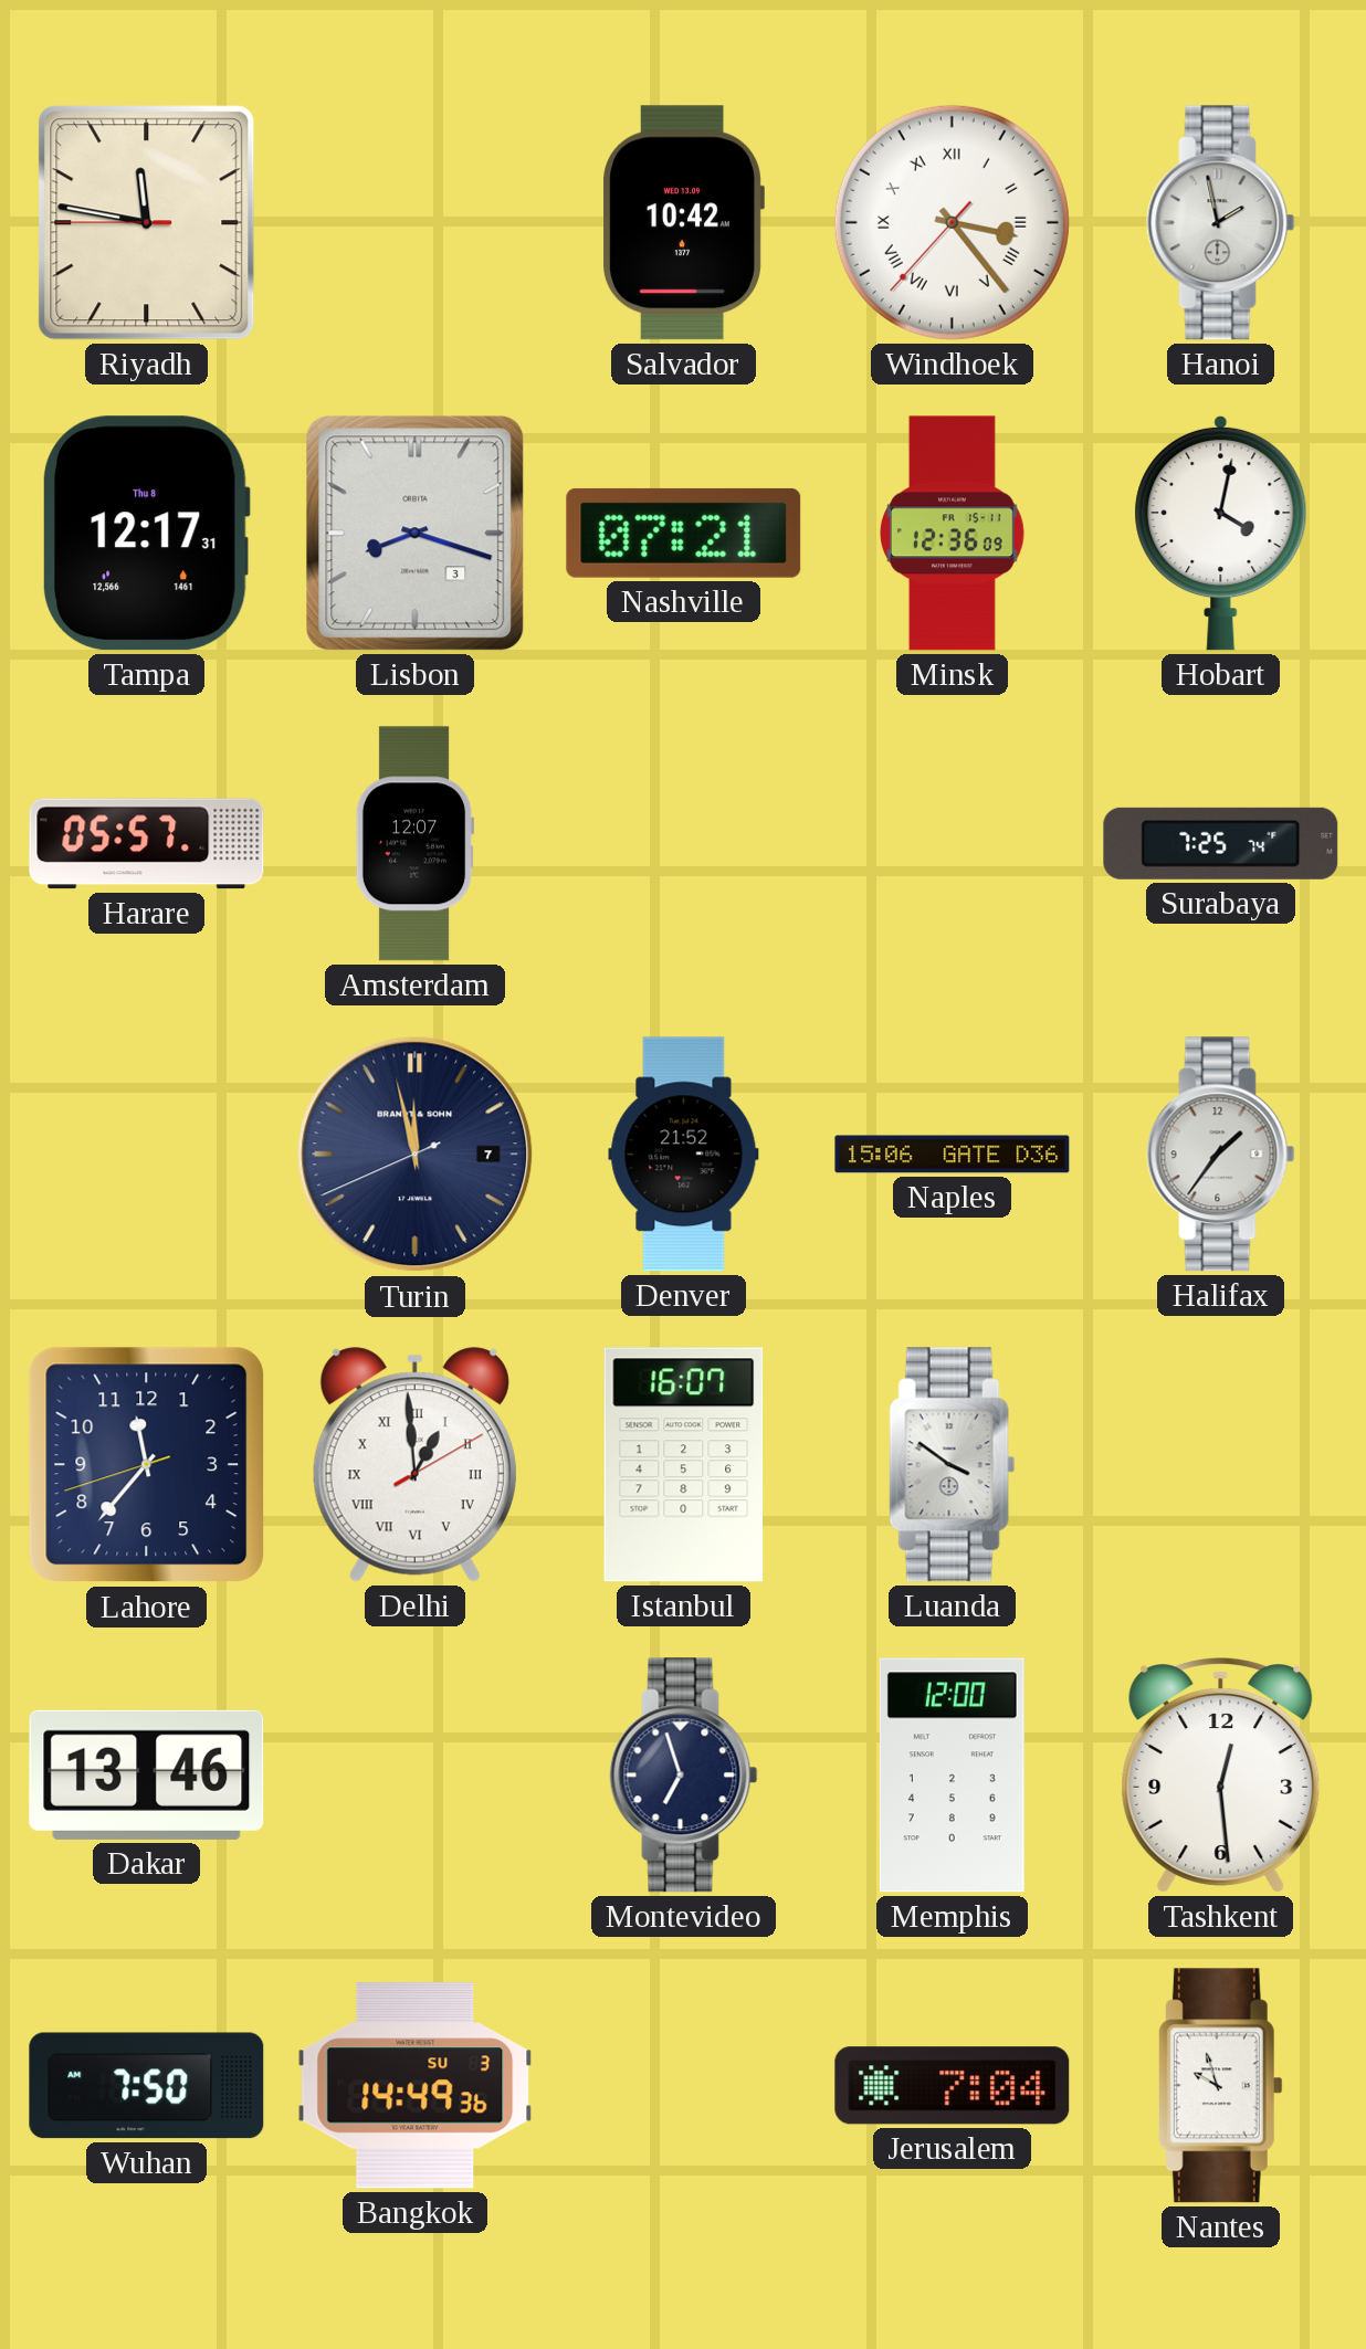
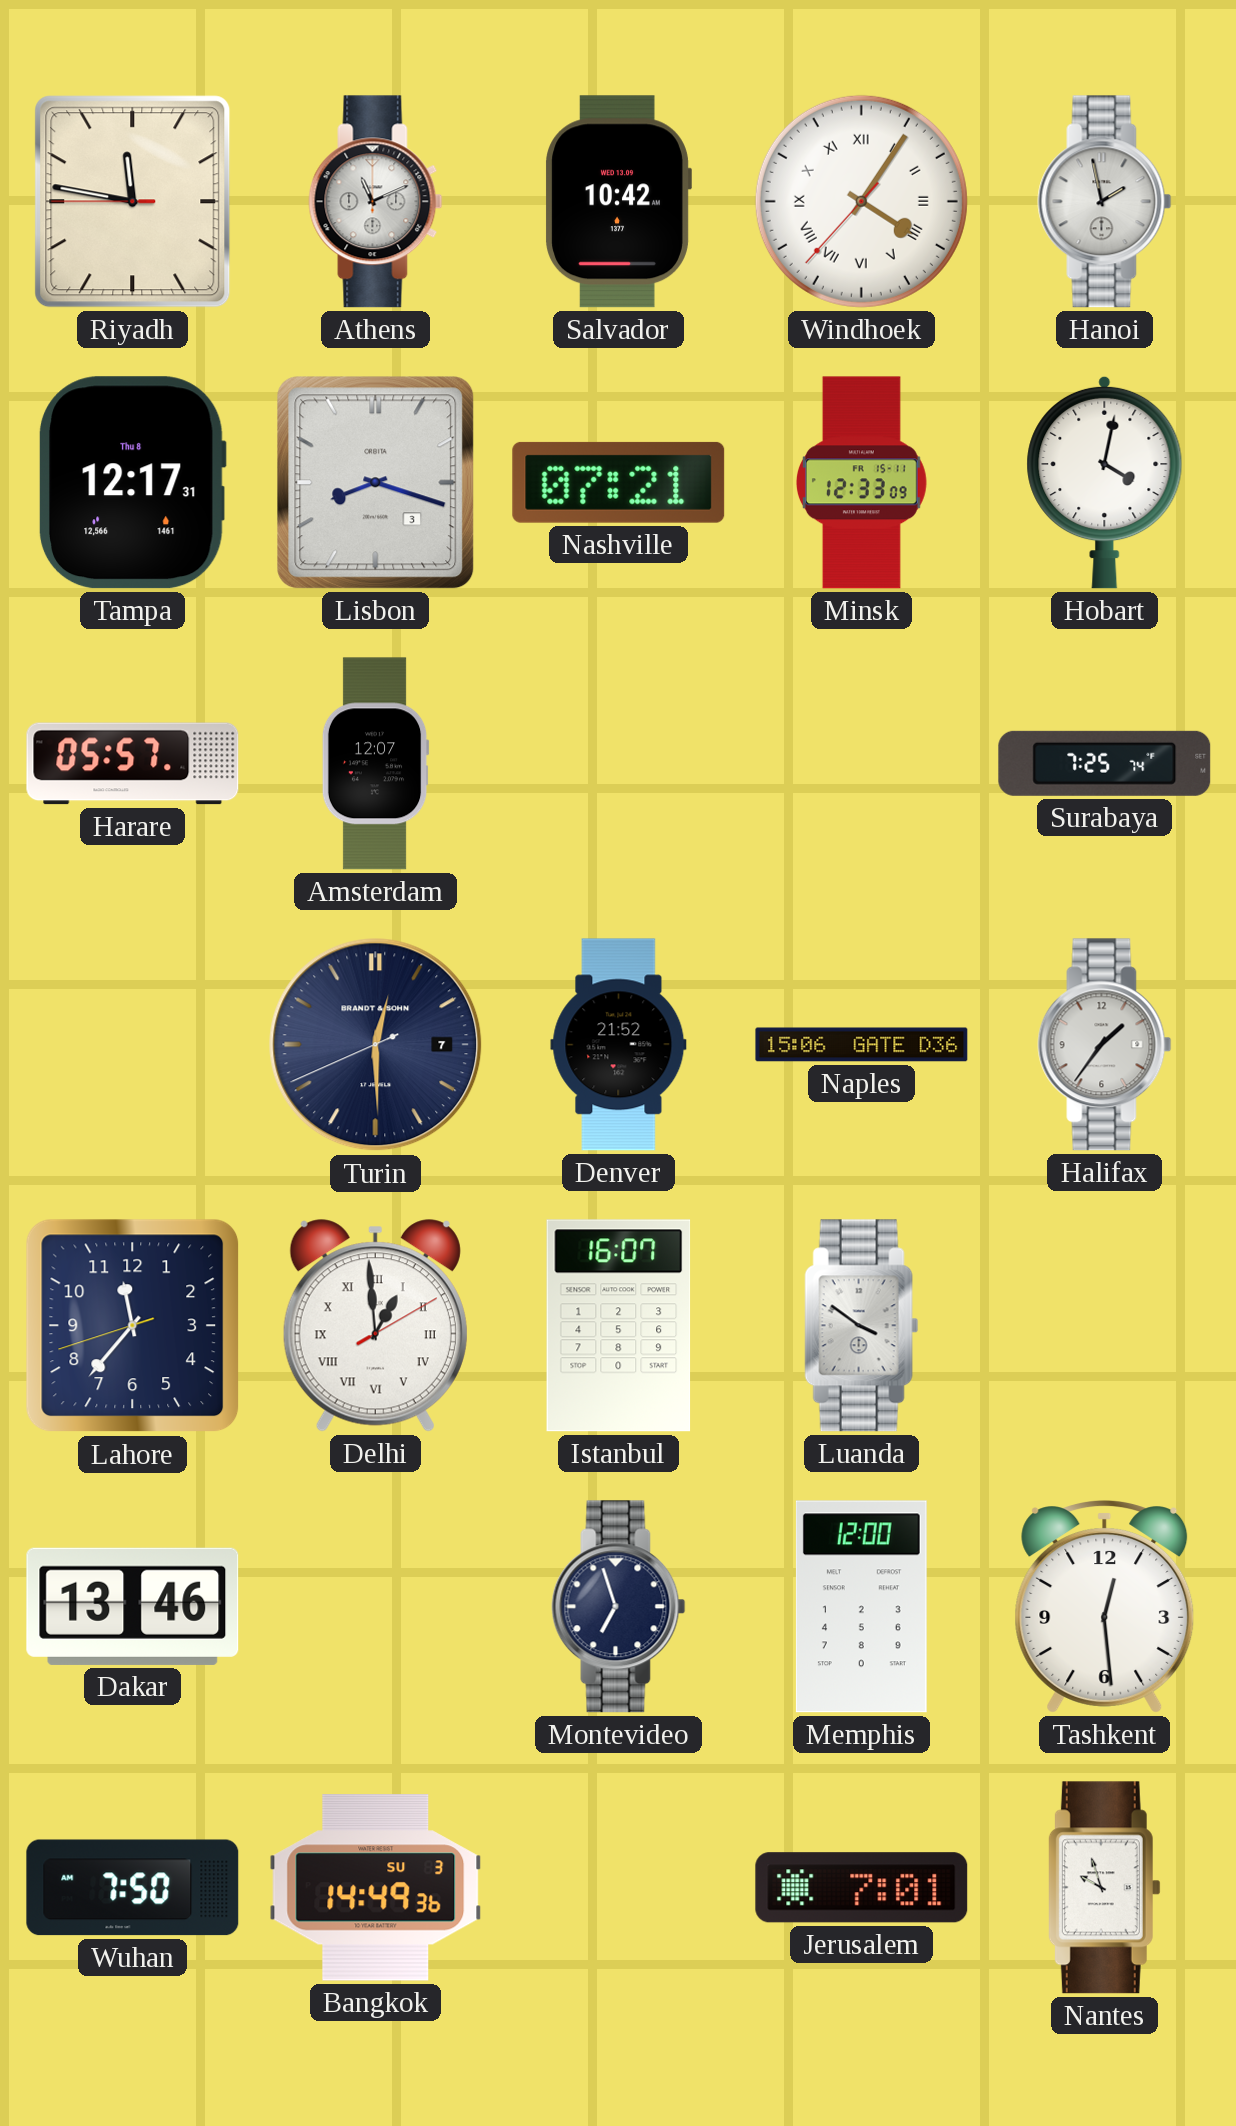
Athens: none -> 11:11
Windhoek: 3:23 -> 4:05
Minsk: 12:36 -> 12:33
Turin: 11:57 -> 12:29
Jerusalem: 7:04 -> 7:01
